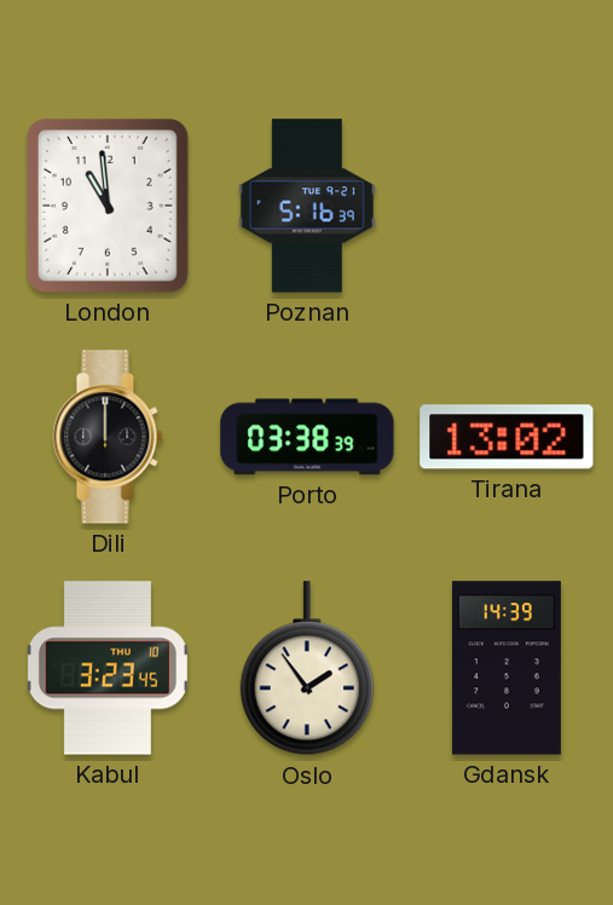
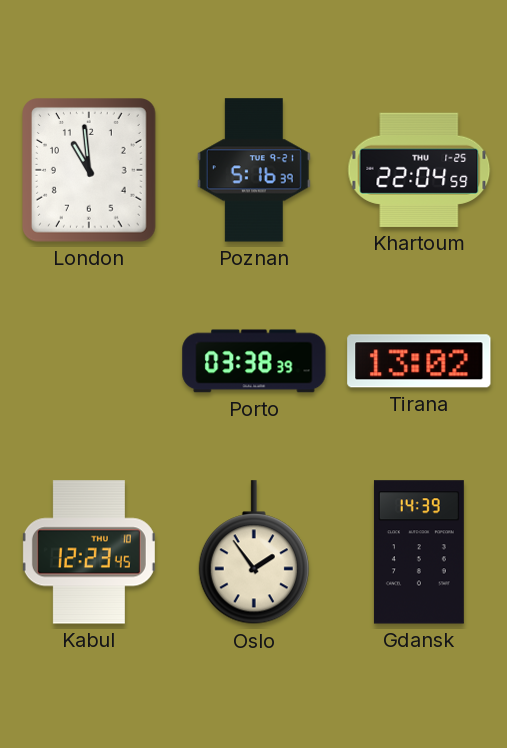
Khartoum: none -> 22:04
Dili: 12:00 -> none
Kabul: 3:23 -> 12:23
